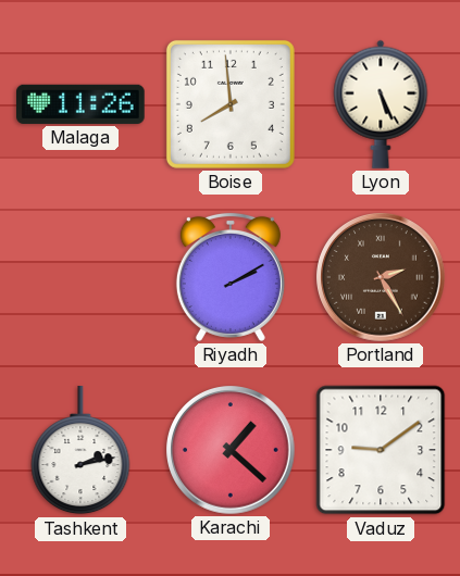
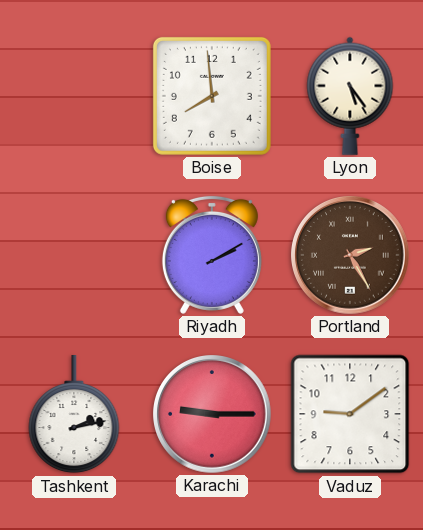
Malaga: 11:26 -> none
Lyon: 5:26 -> 5:24
Karachi: 1:22 -> 9:15
